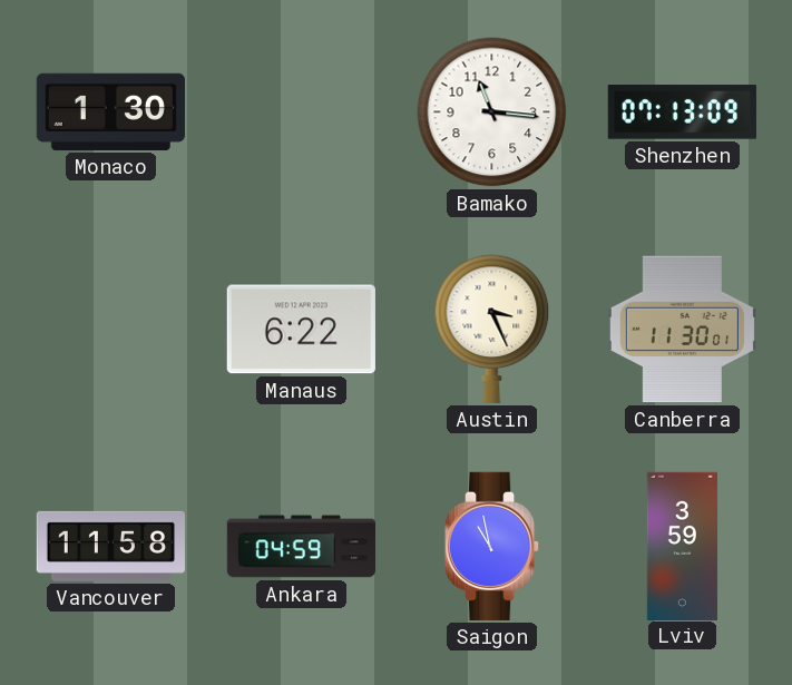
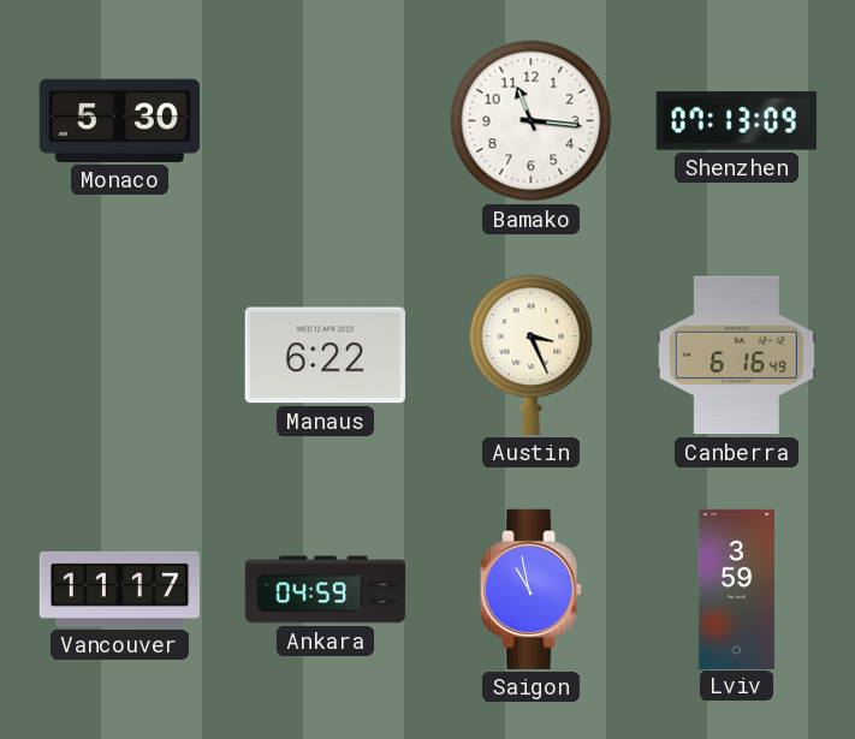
Monaco: 1:30 -> 5:30
Canberra: 11:30 -> 6:16
Vancouver: 11:58 -> 11:17
